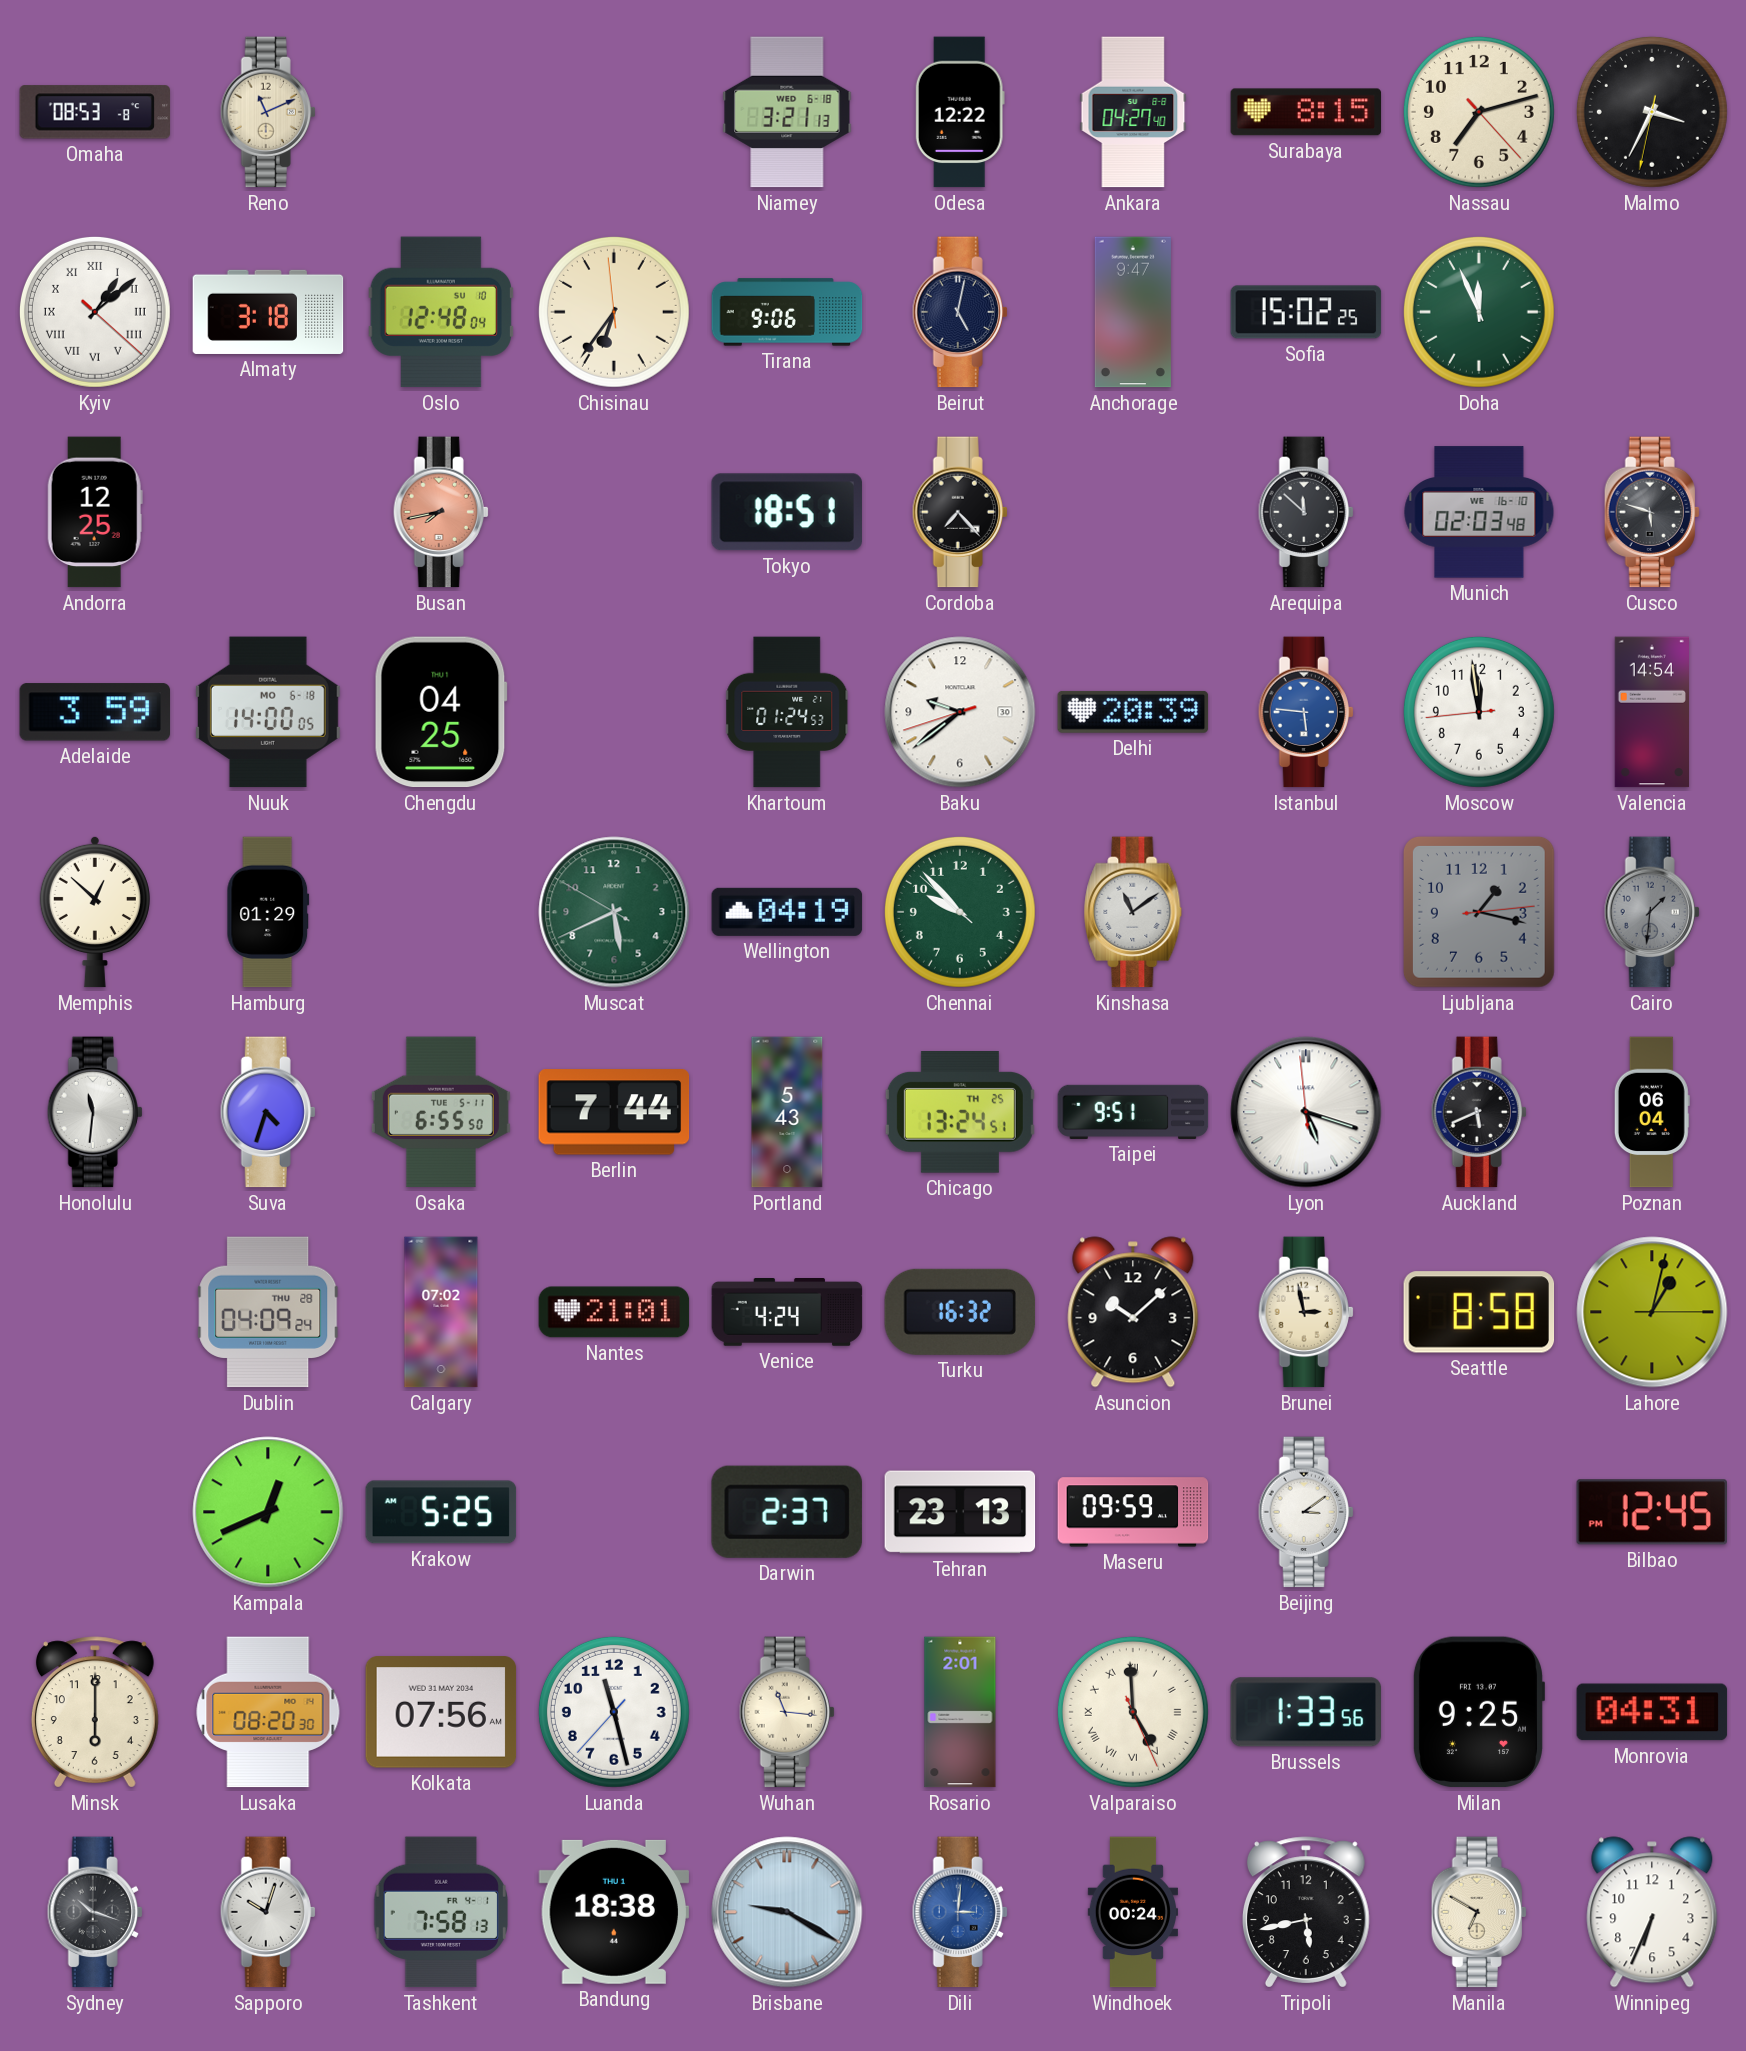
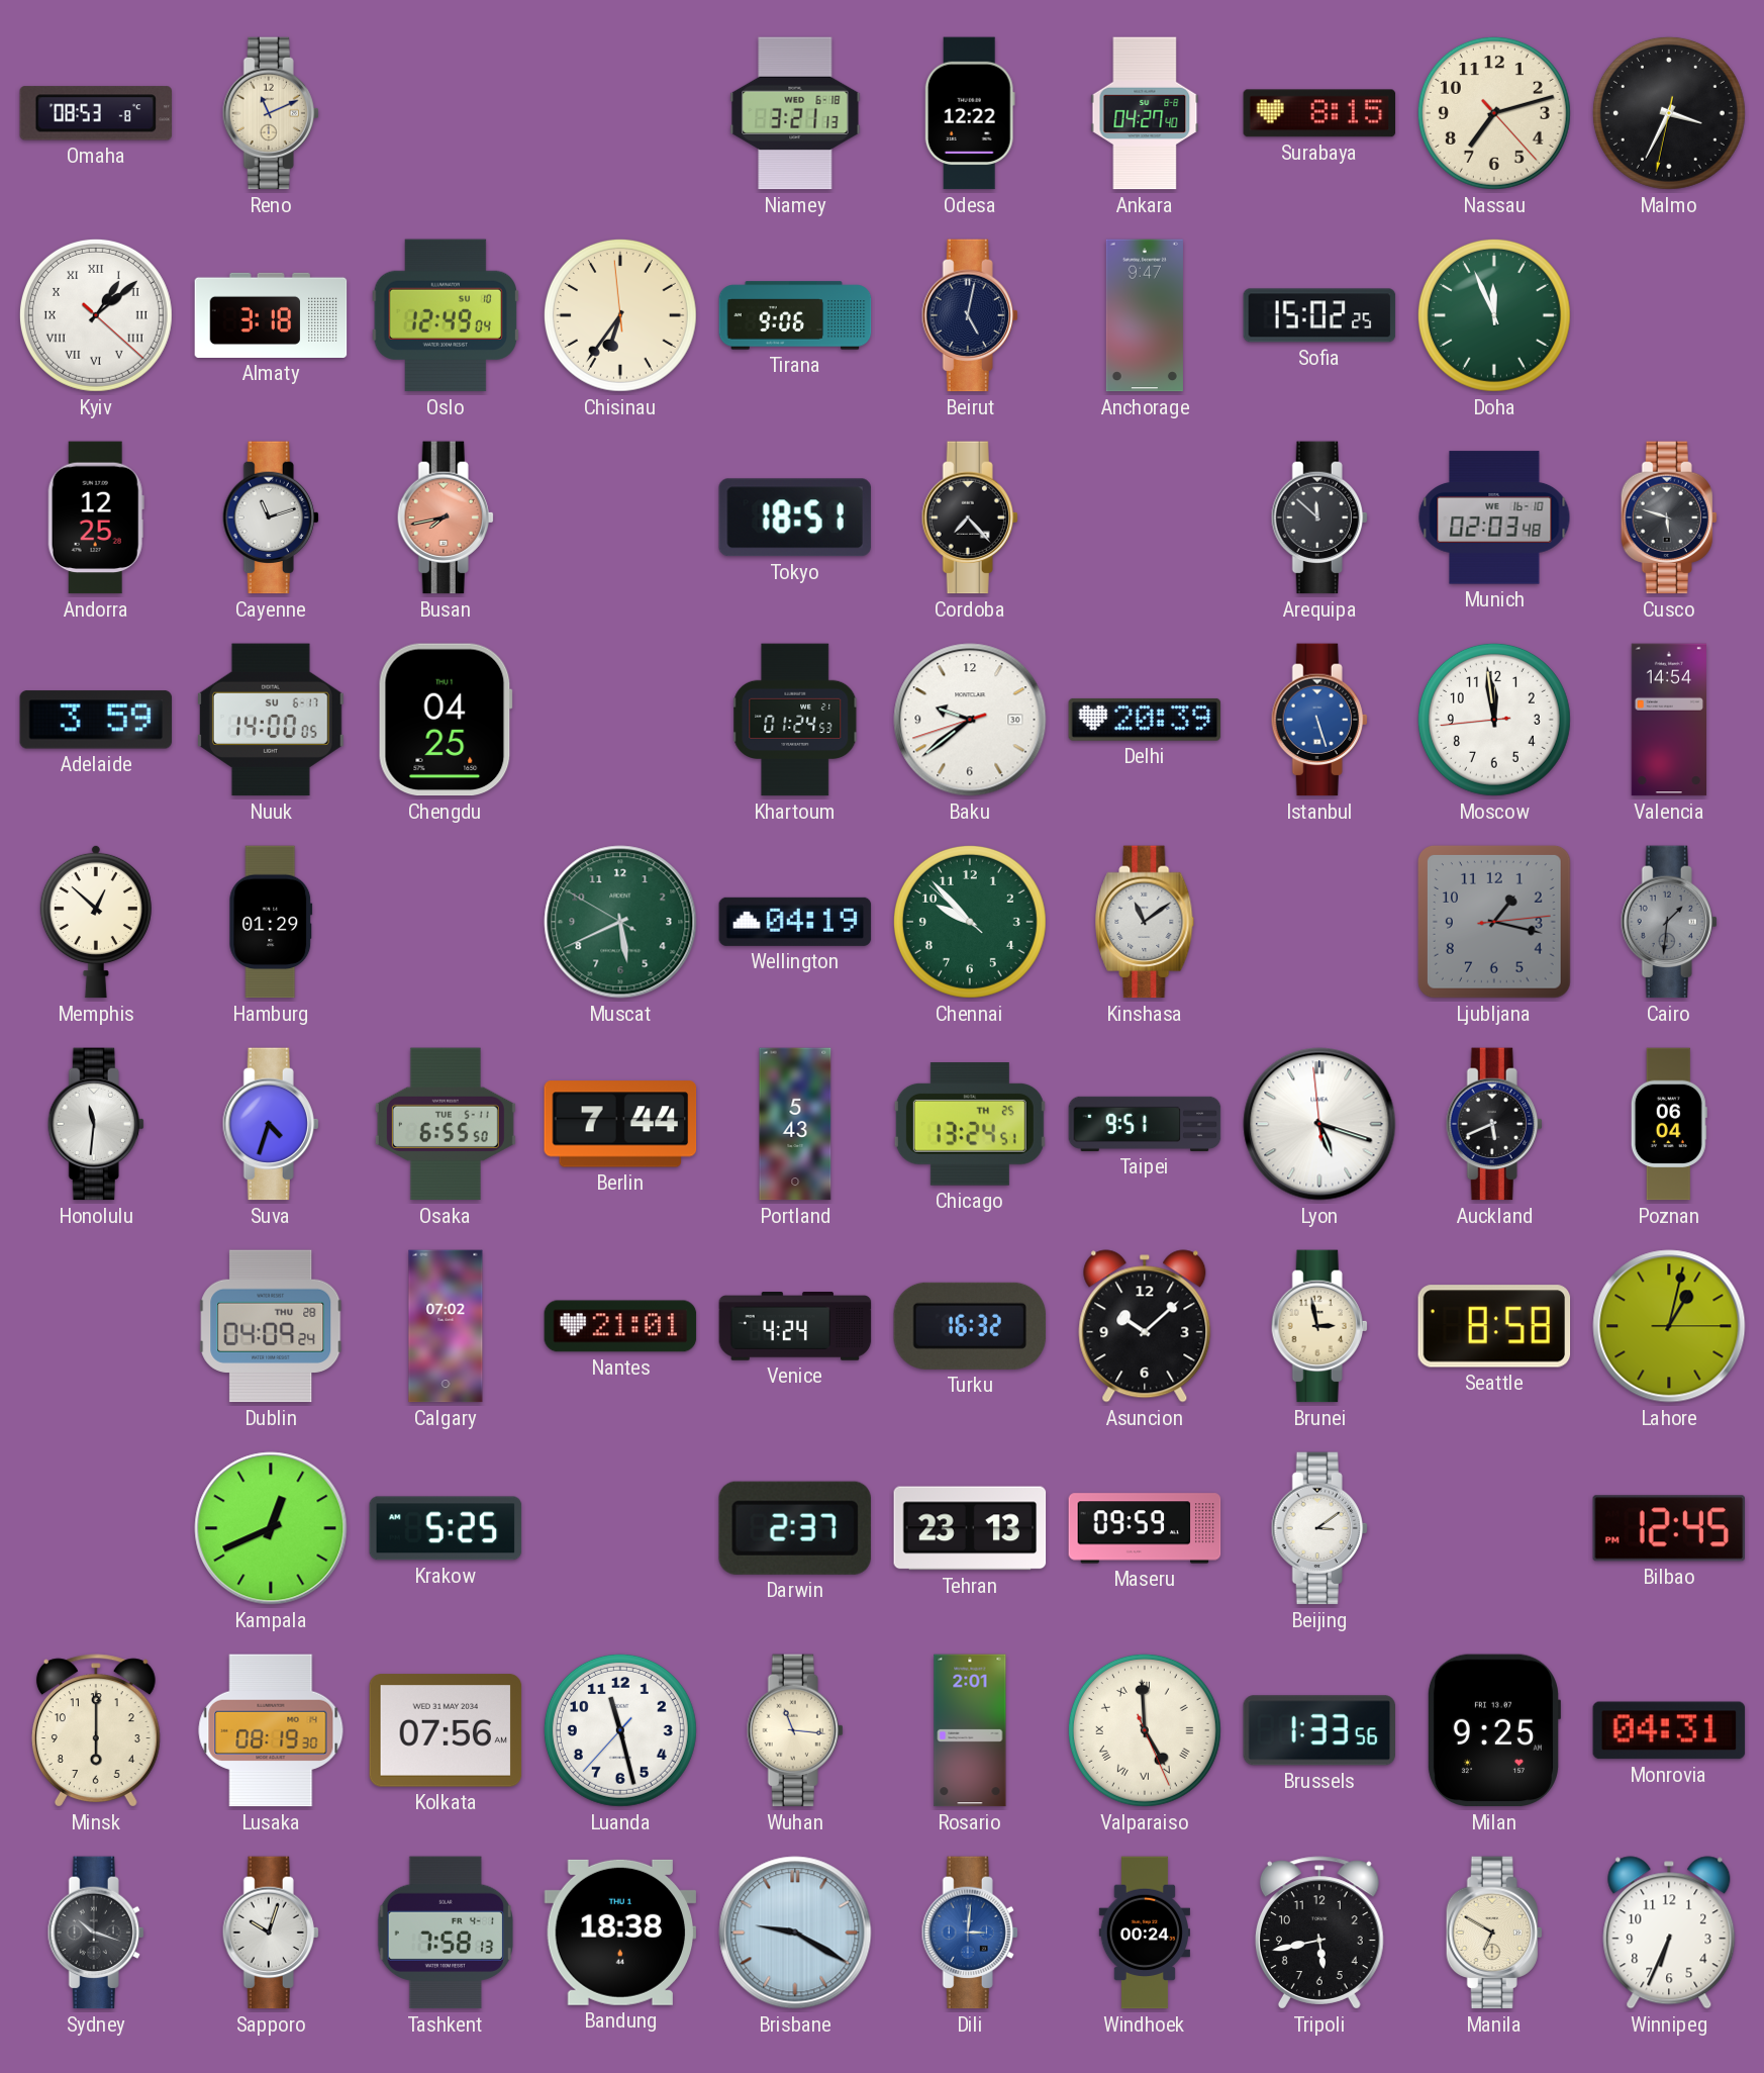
Oslo: 12:48 -> 12:49
Cayenne: none -> 11:12
Nuuk date: MO 6-18 -> SU 6-17
Istanbul: 5:46 -> 5:27
Lusaka: 08:20 -> 08:19
